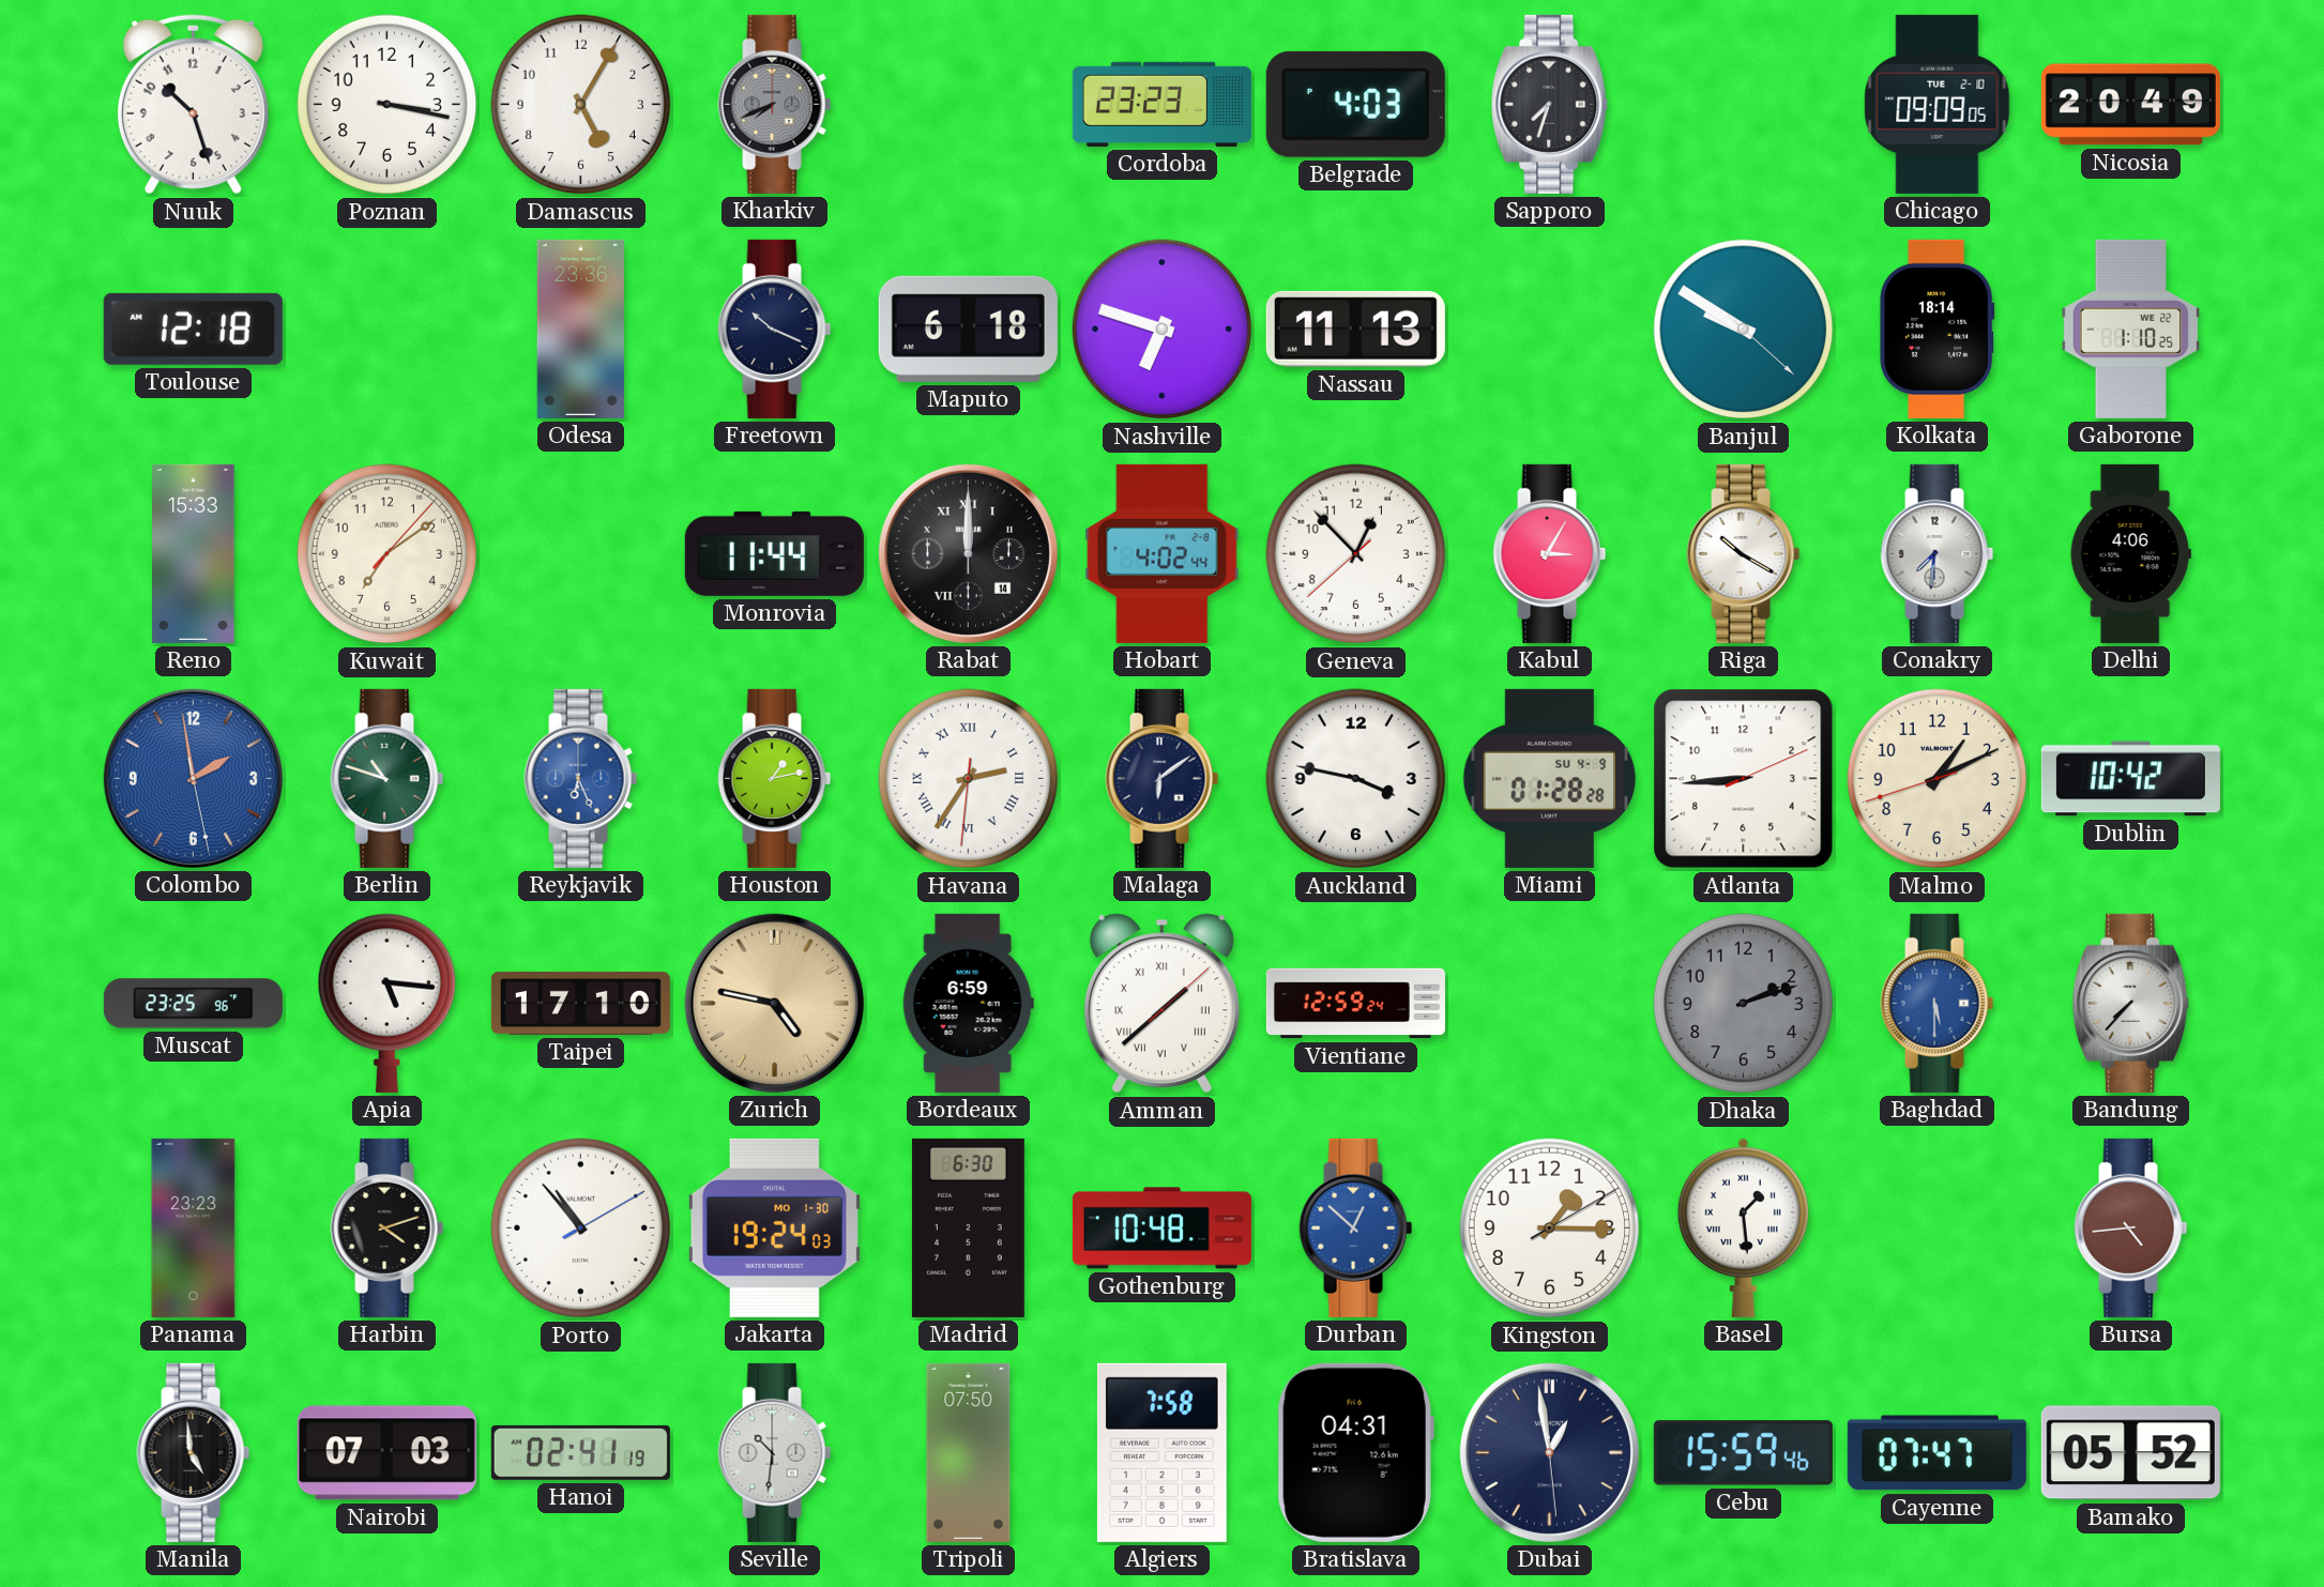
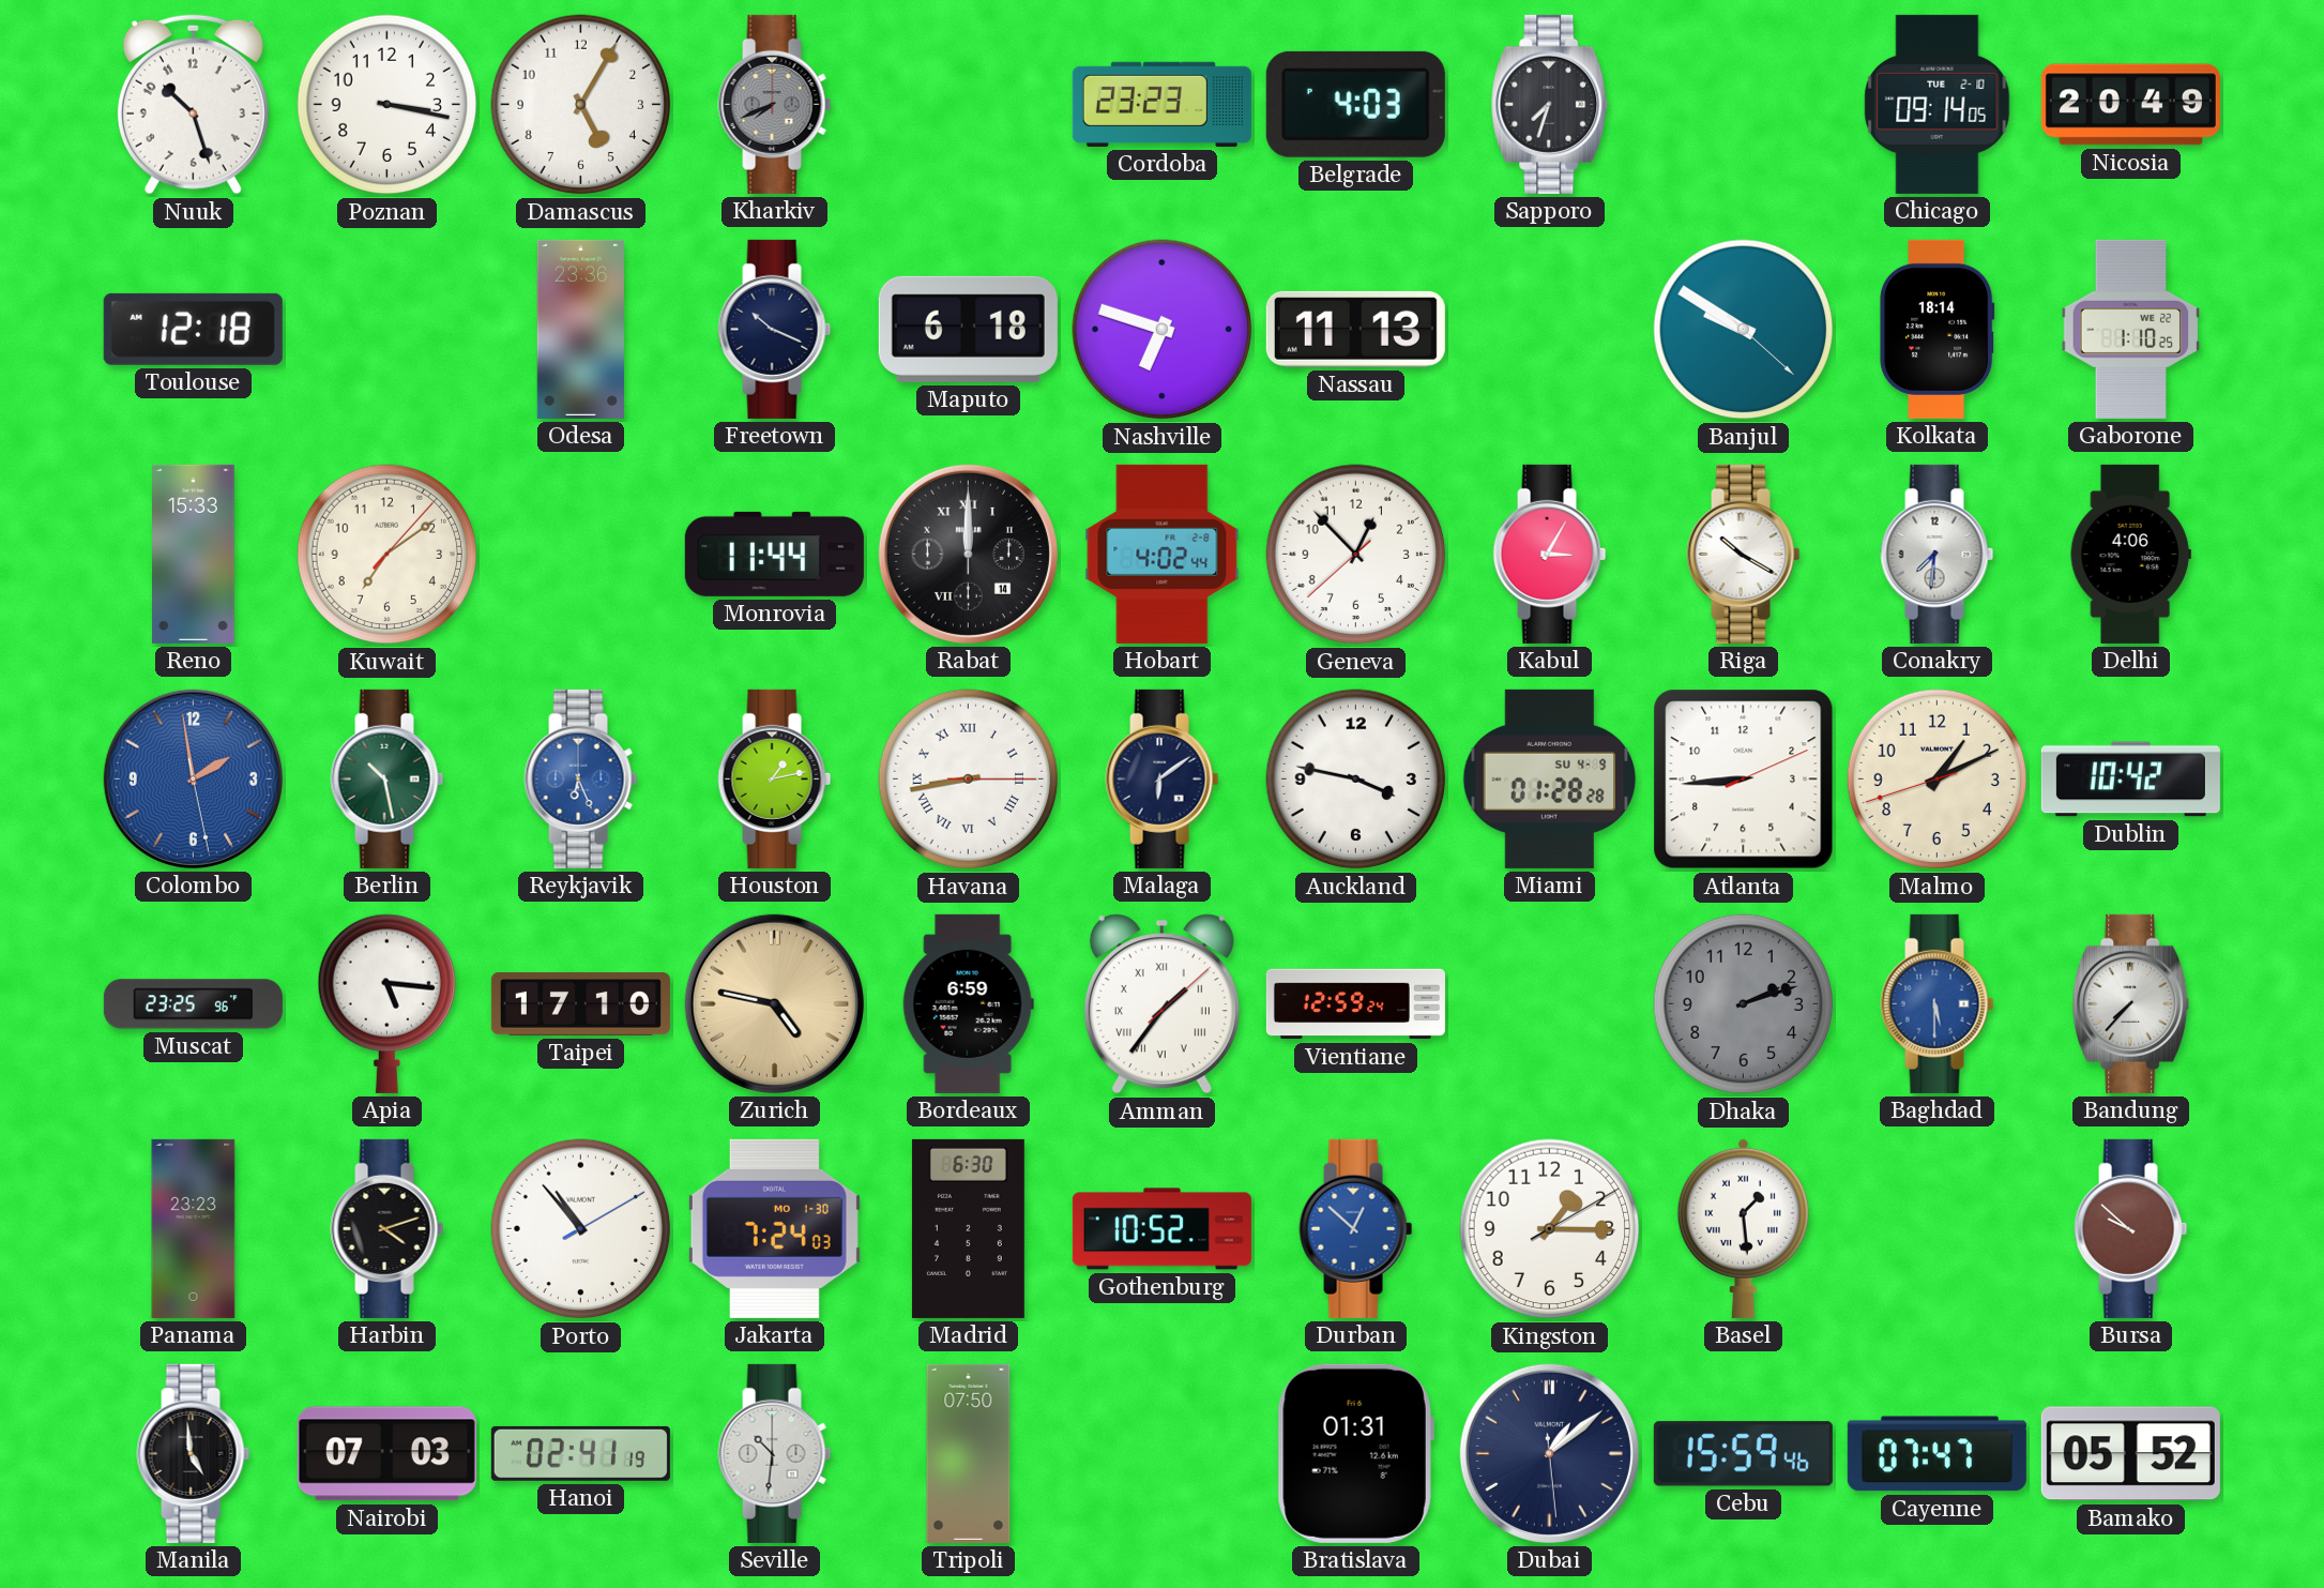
Chicago: 09:09 -> 09:14
Berlin: 10:48 -> 10:28
Havana: 2:35 -> 8:43
Amman: 1:38 -> 1:36
Jakarta: 19:24 -> 7:24
Gothenburg: 10:48 -> 10:52
Bursa: 4:44 -> 9:52
Algiers: 7:58 -> none
Bratislava: 04:31 -> 01:31
Dubai: 12:58 -> 1:08
